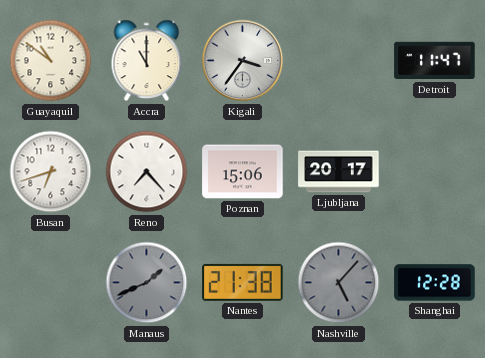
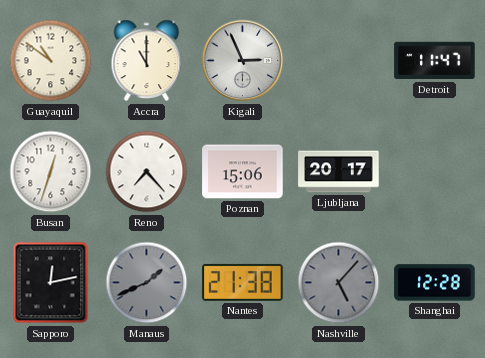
Kigali: 3:36 -> 2:56
Busan: 6:42 -> 12:33
Sapporo: none -> 12:13
